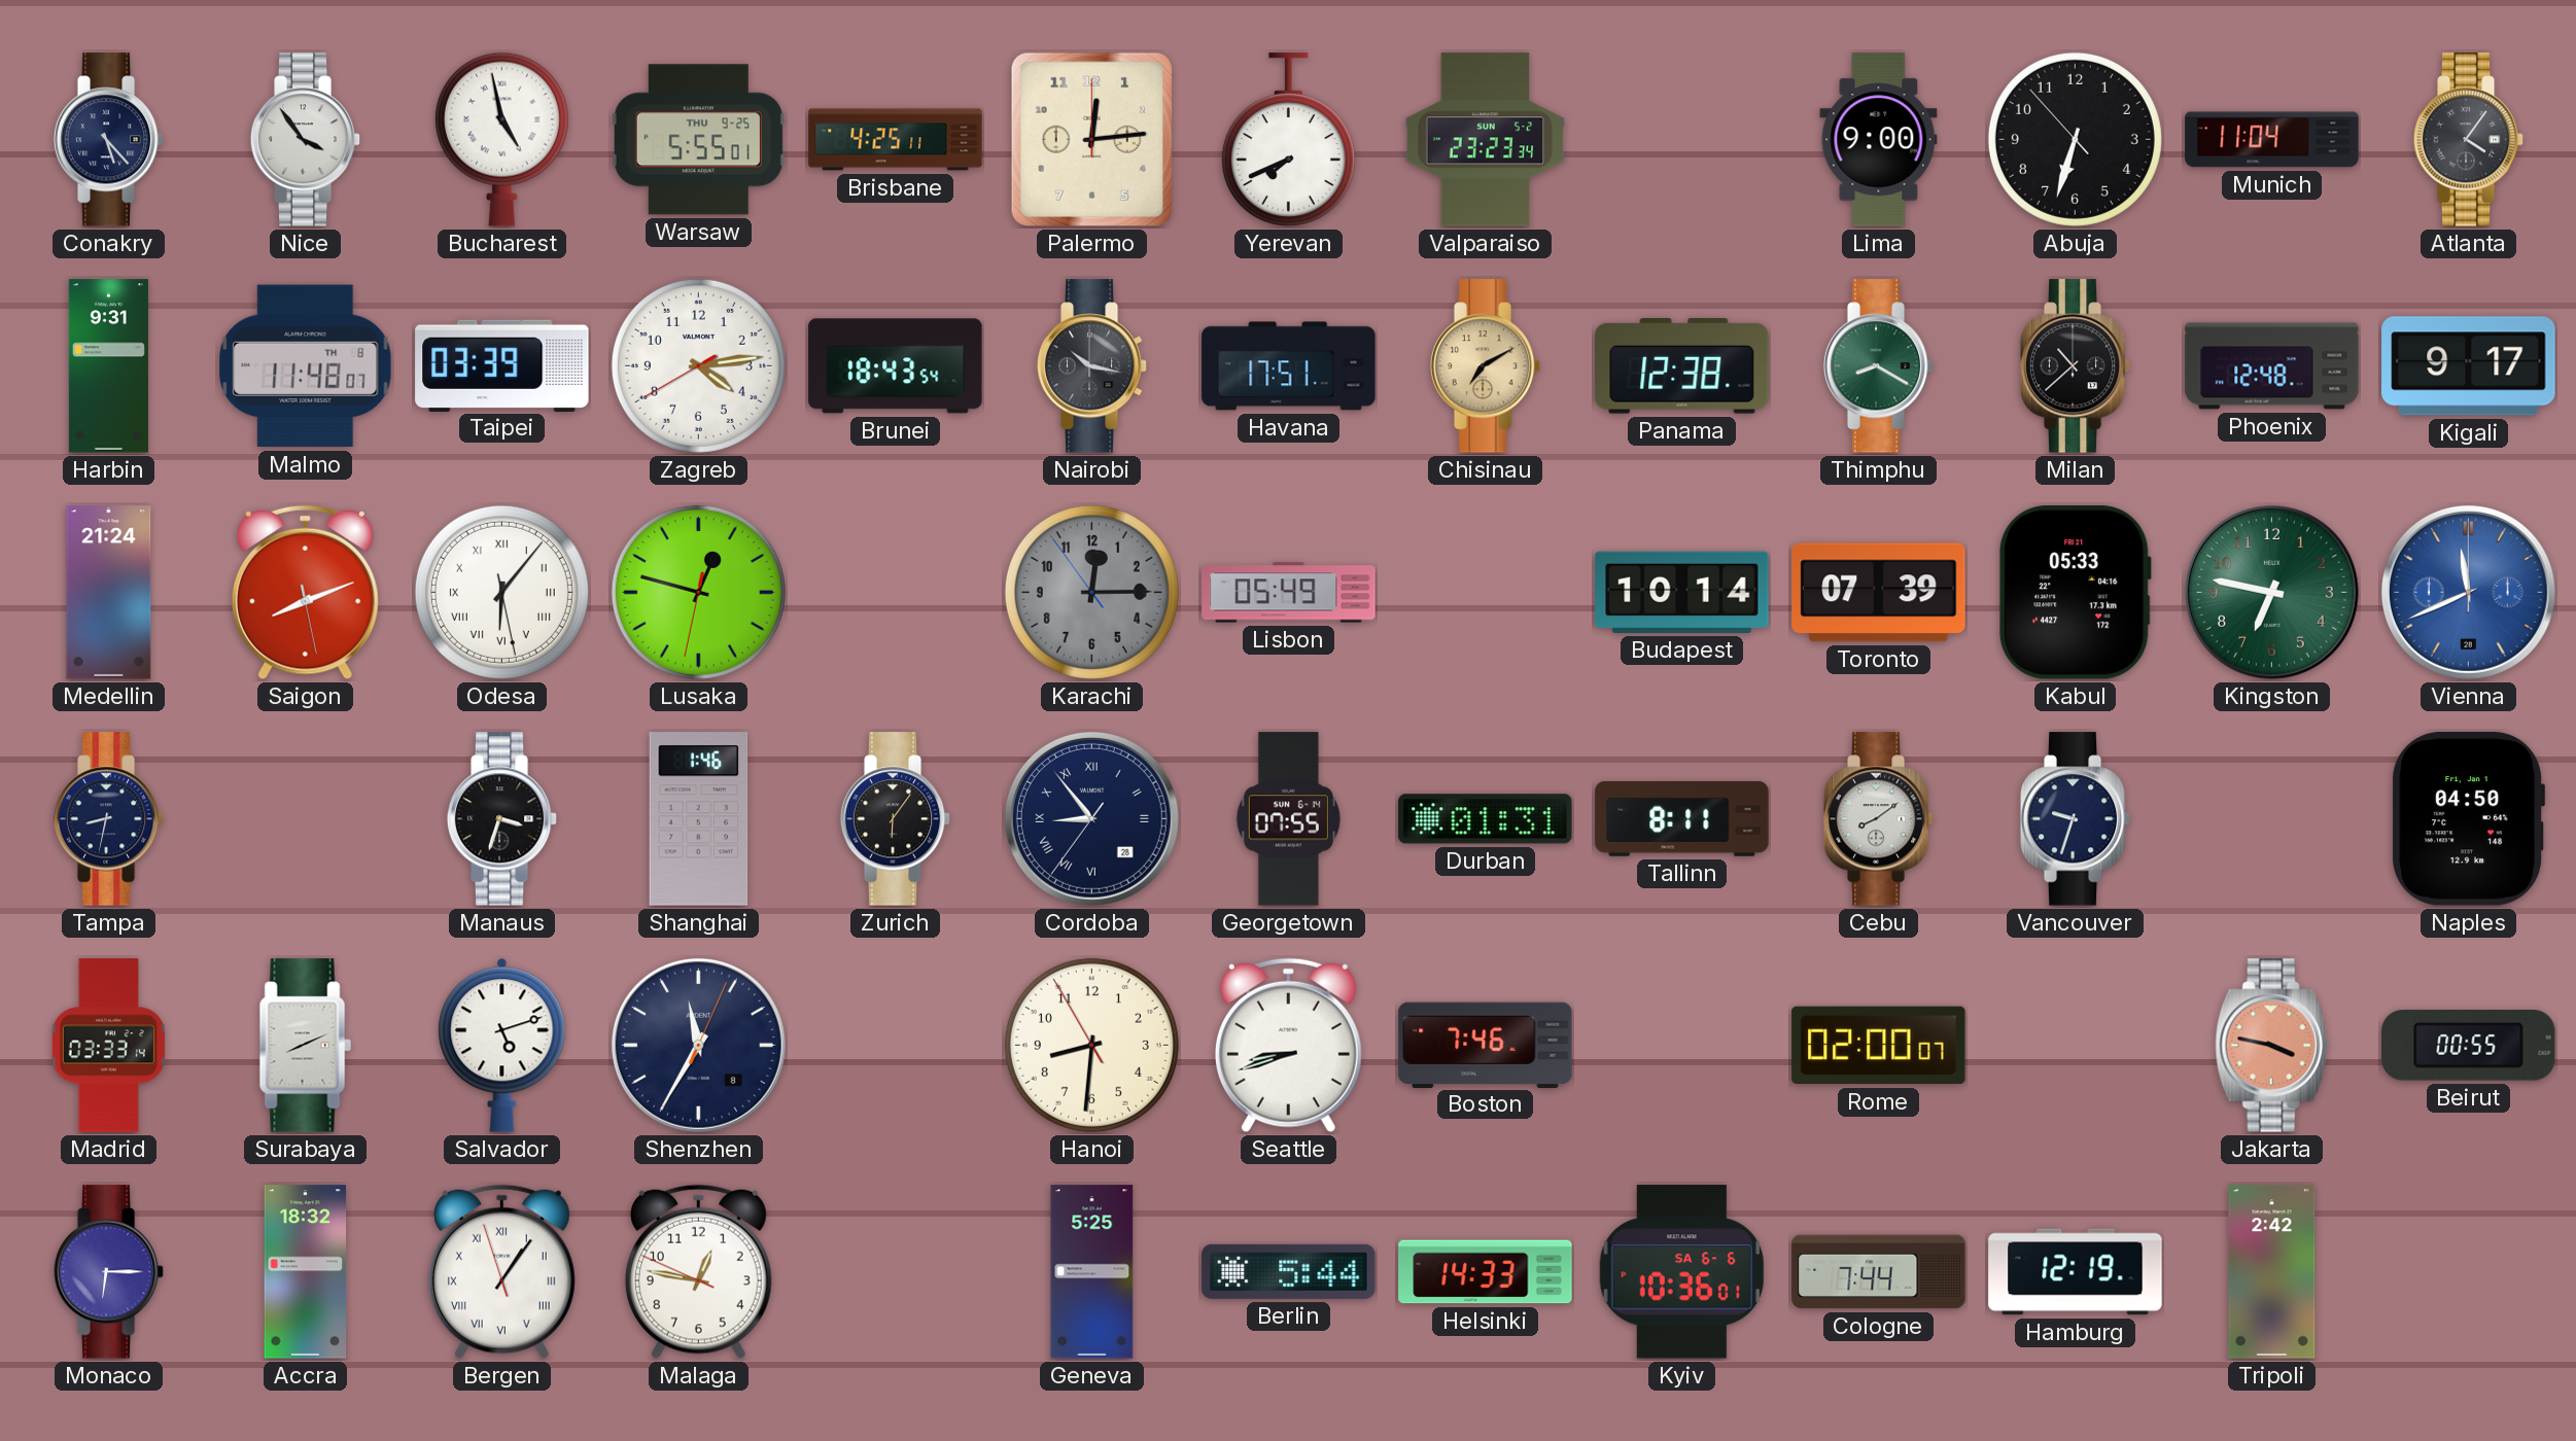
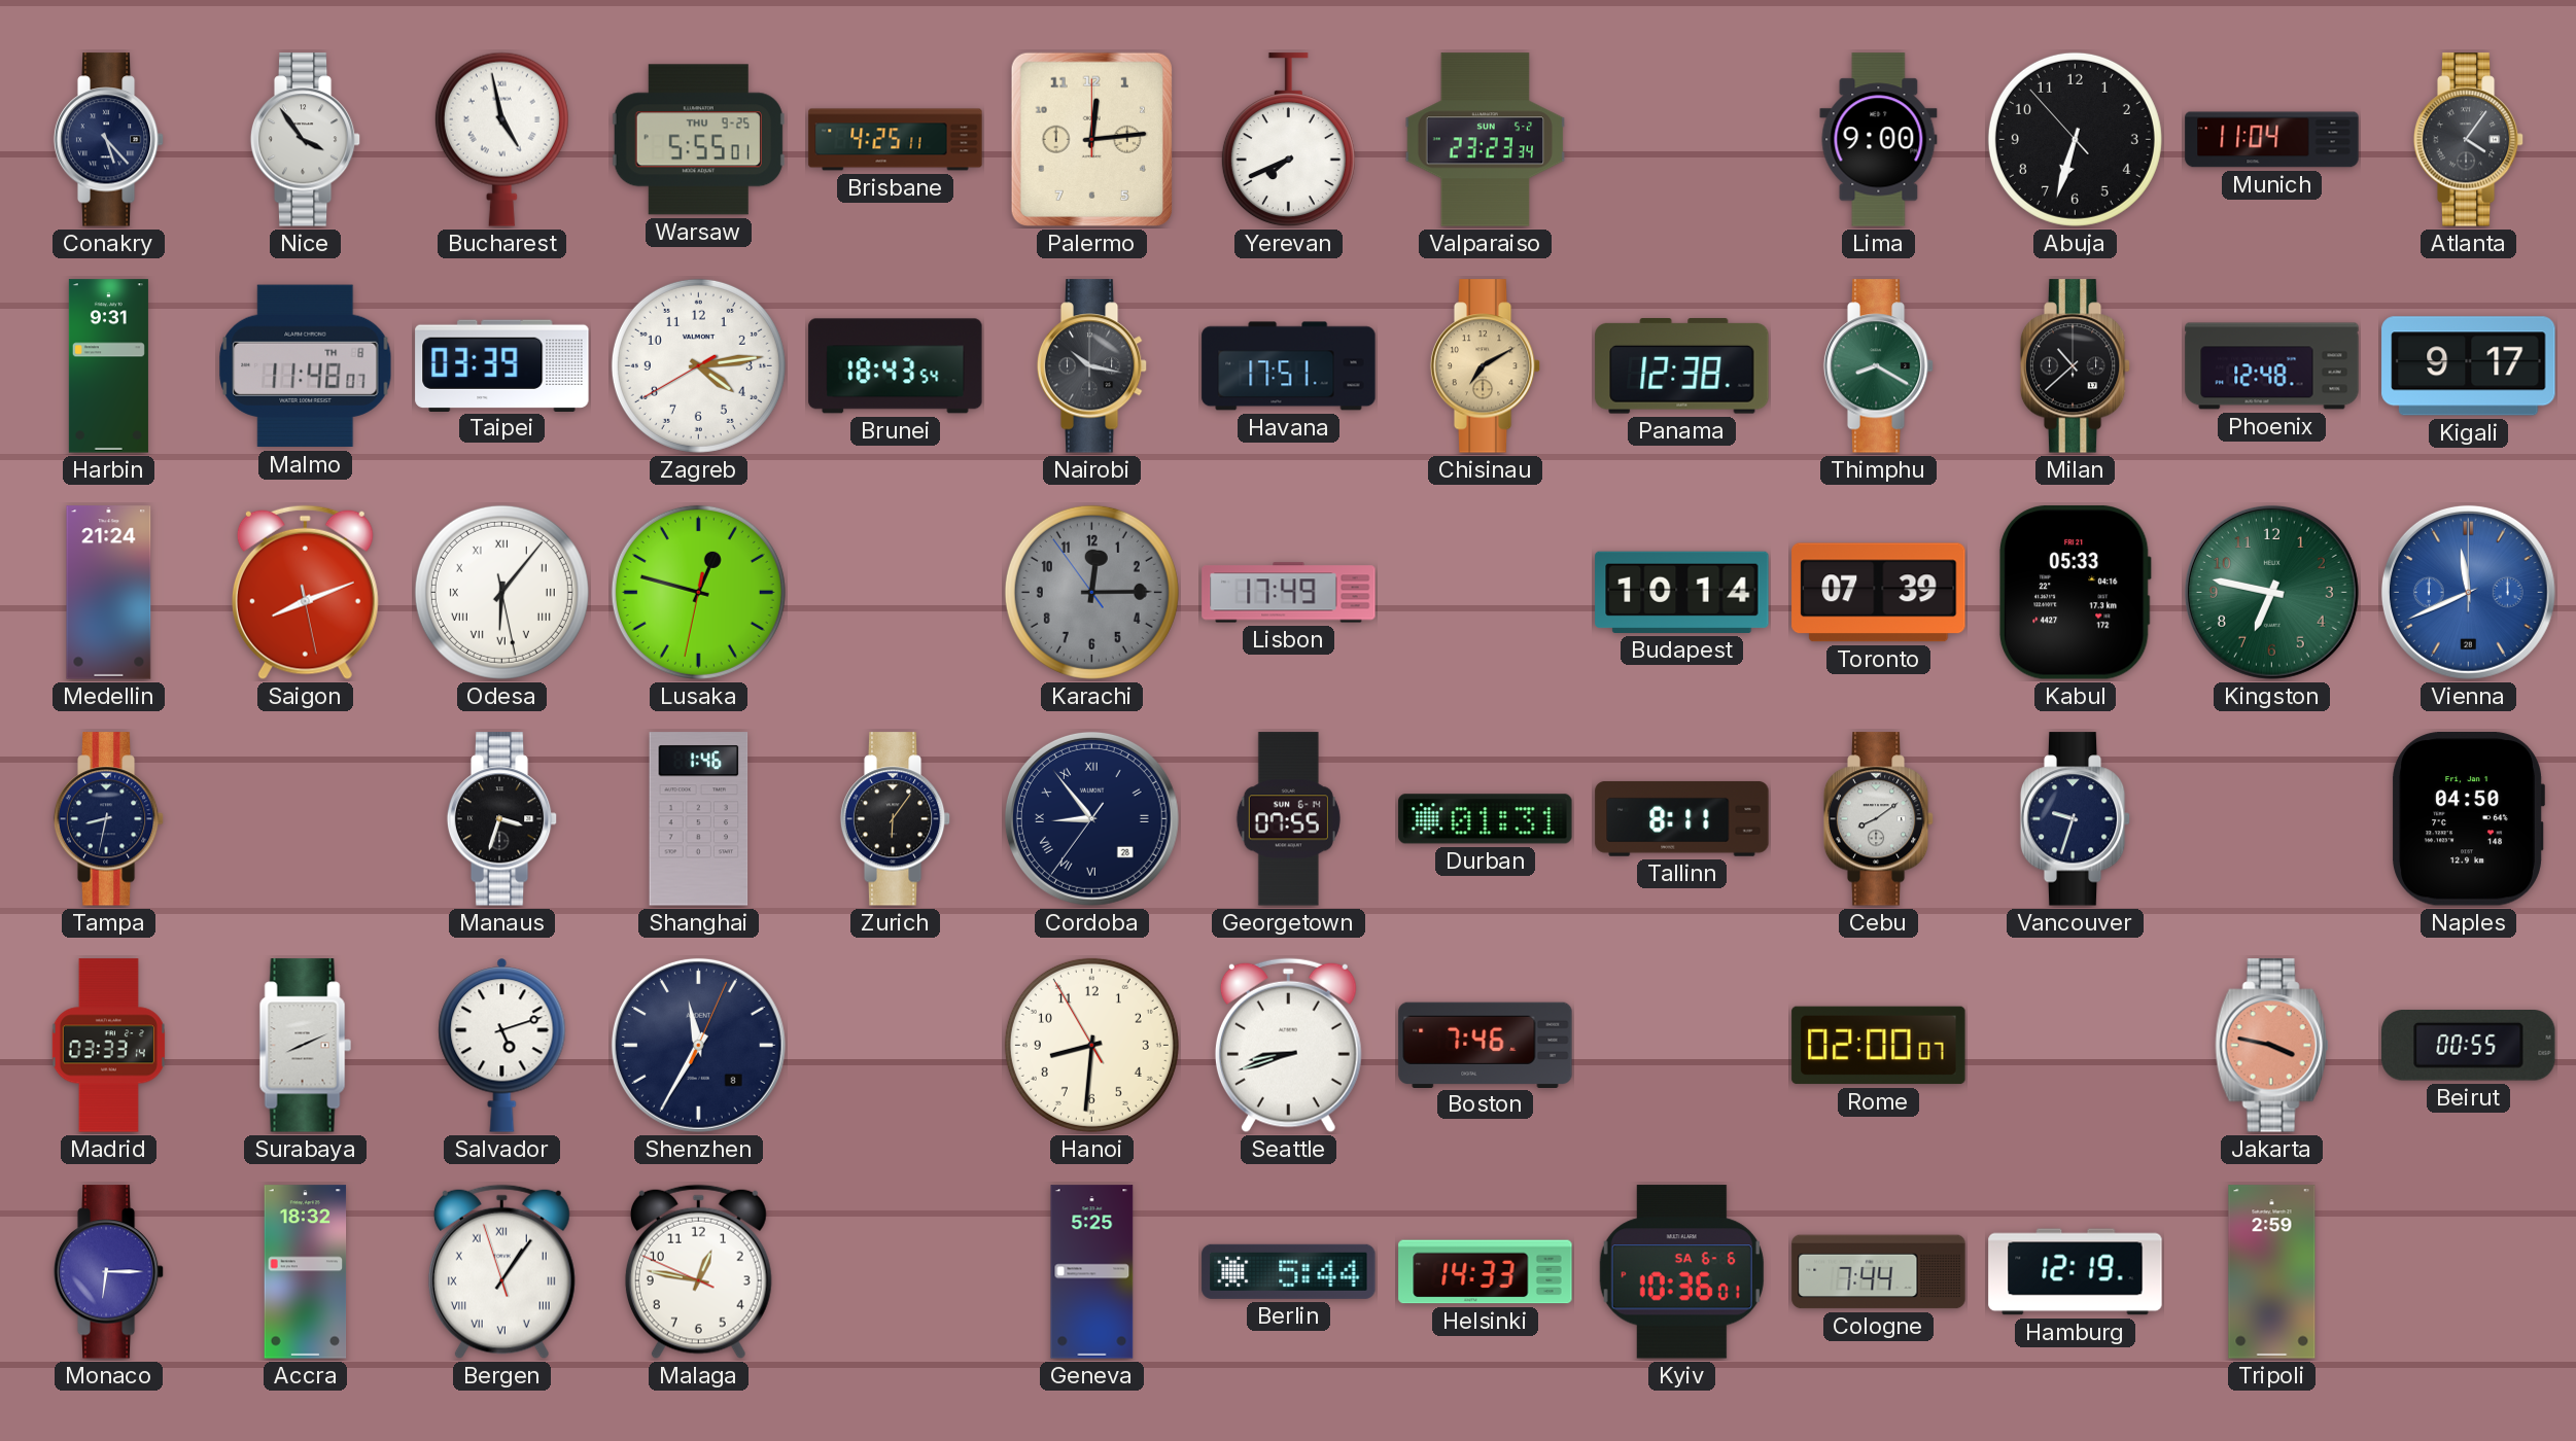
Lisbon: 05:49 -> 17:49
Tripoli: 2:42 -> 2:59
